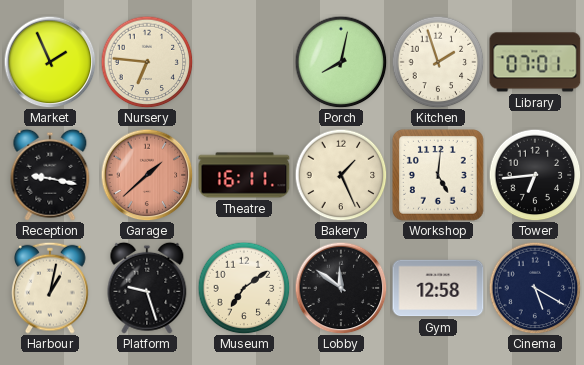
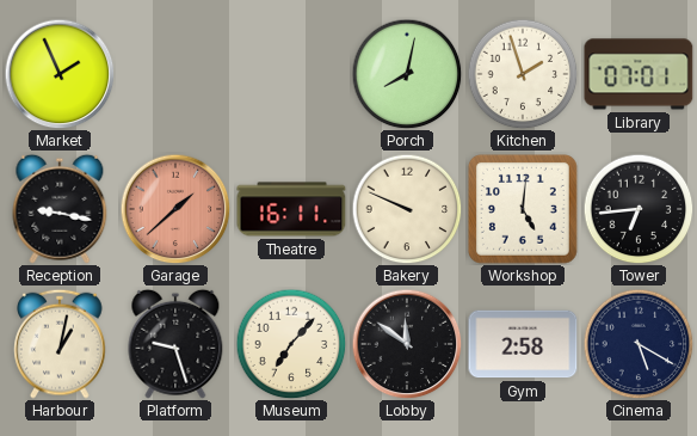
Nursery: 6:46 -> none
Bakery: 1:26 -> 9:49
Museum: 7:09 -> 7:07
Gym: 12:58 -> 2:58
